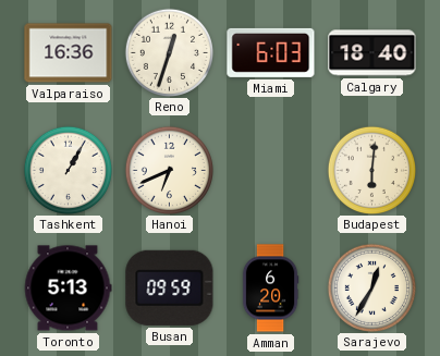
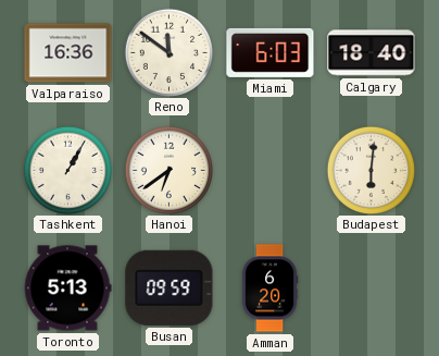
Reno: 12:33 -> 11:51
Hanoi: 6:41 -> 6:39
Sarajevo: 12:35 -> none
